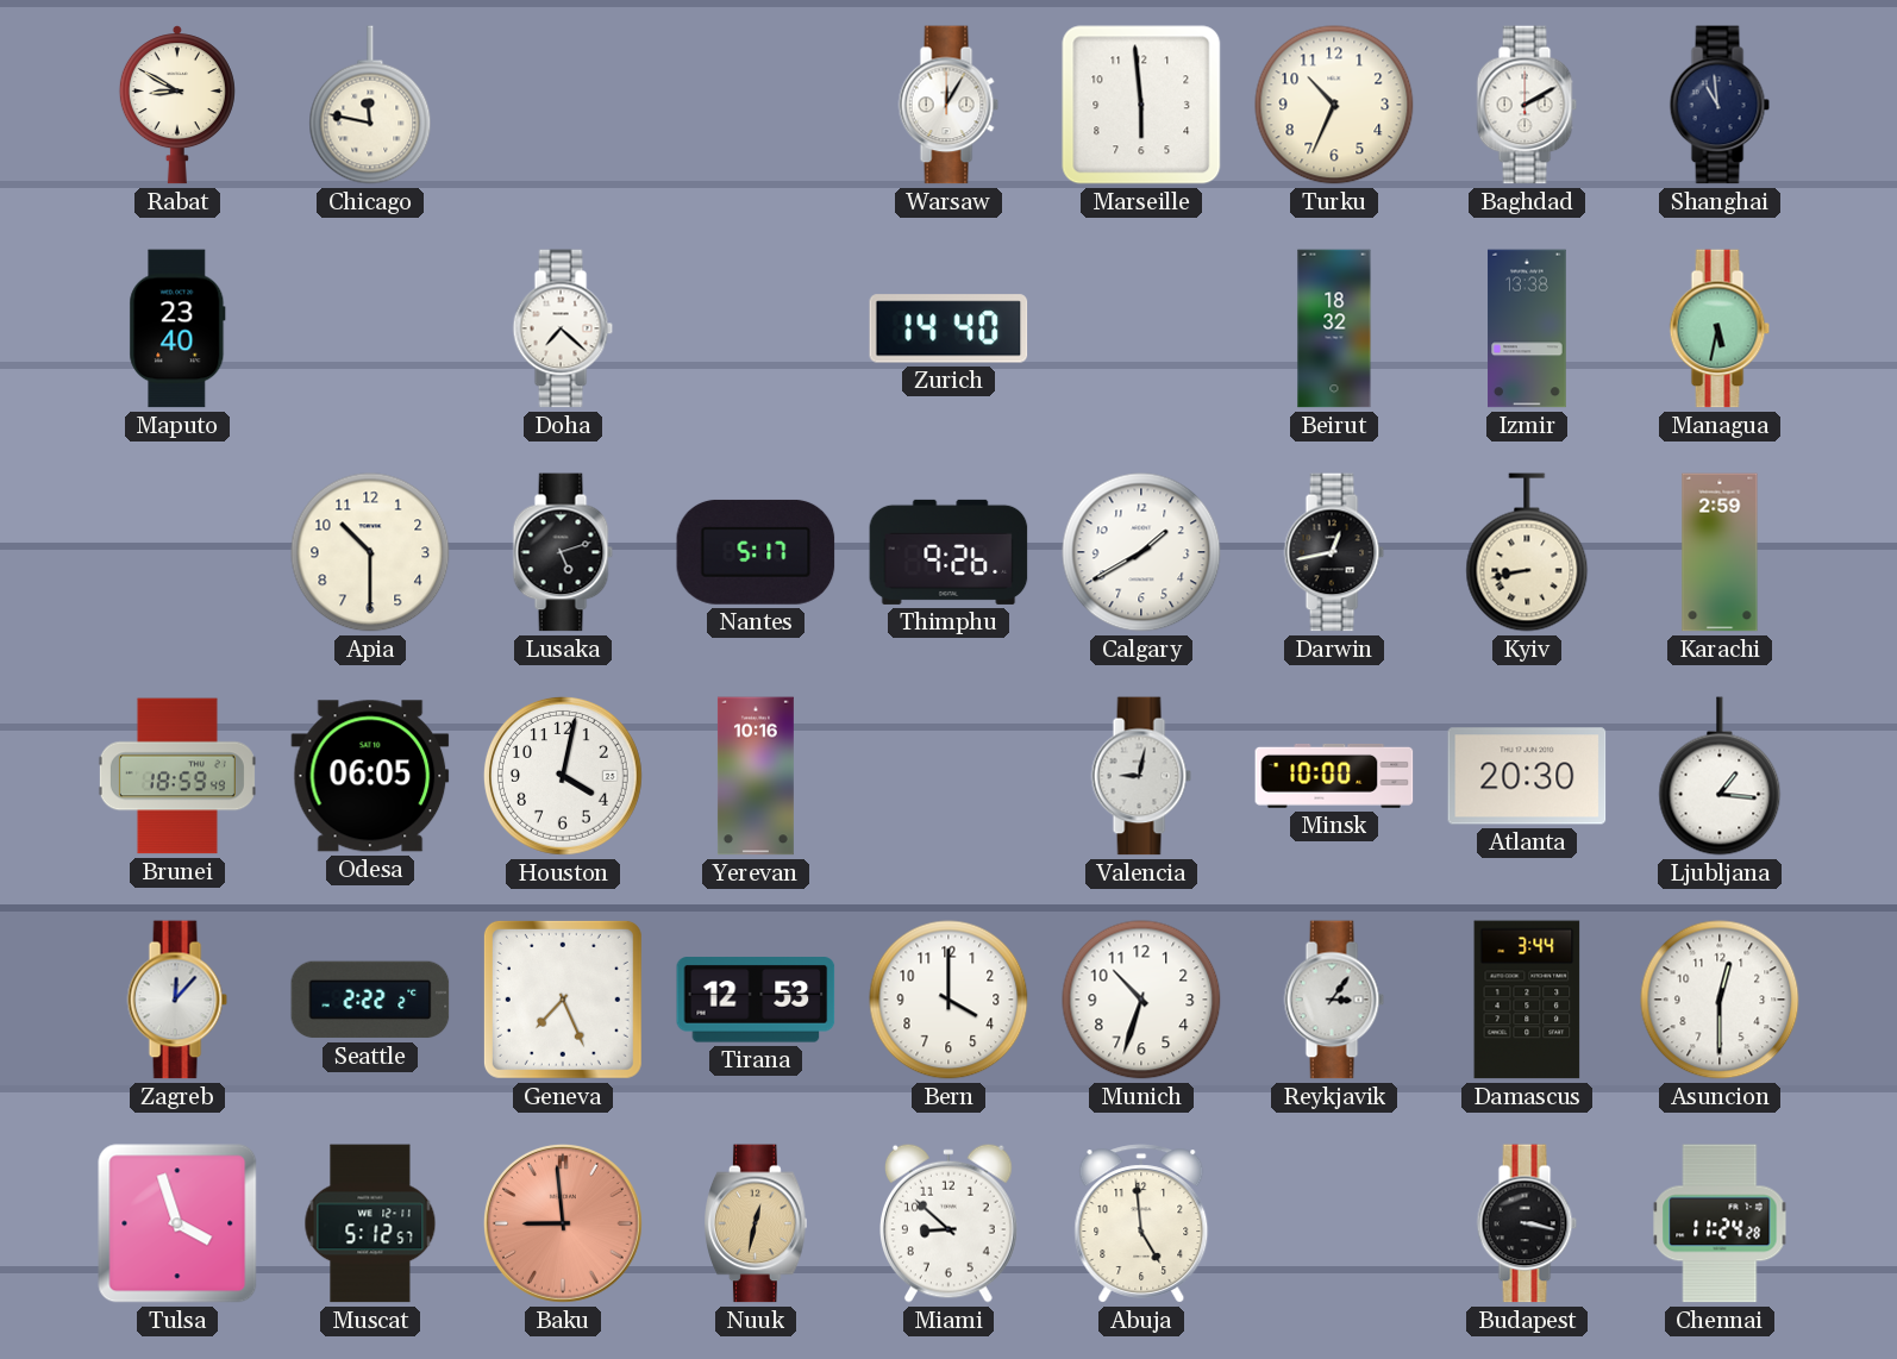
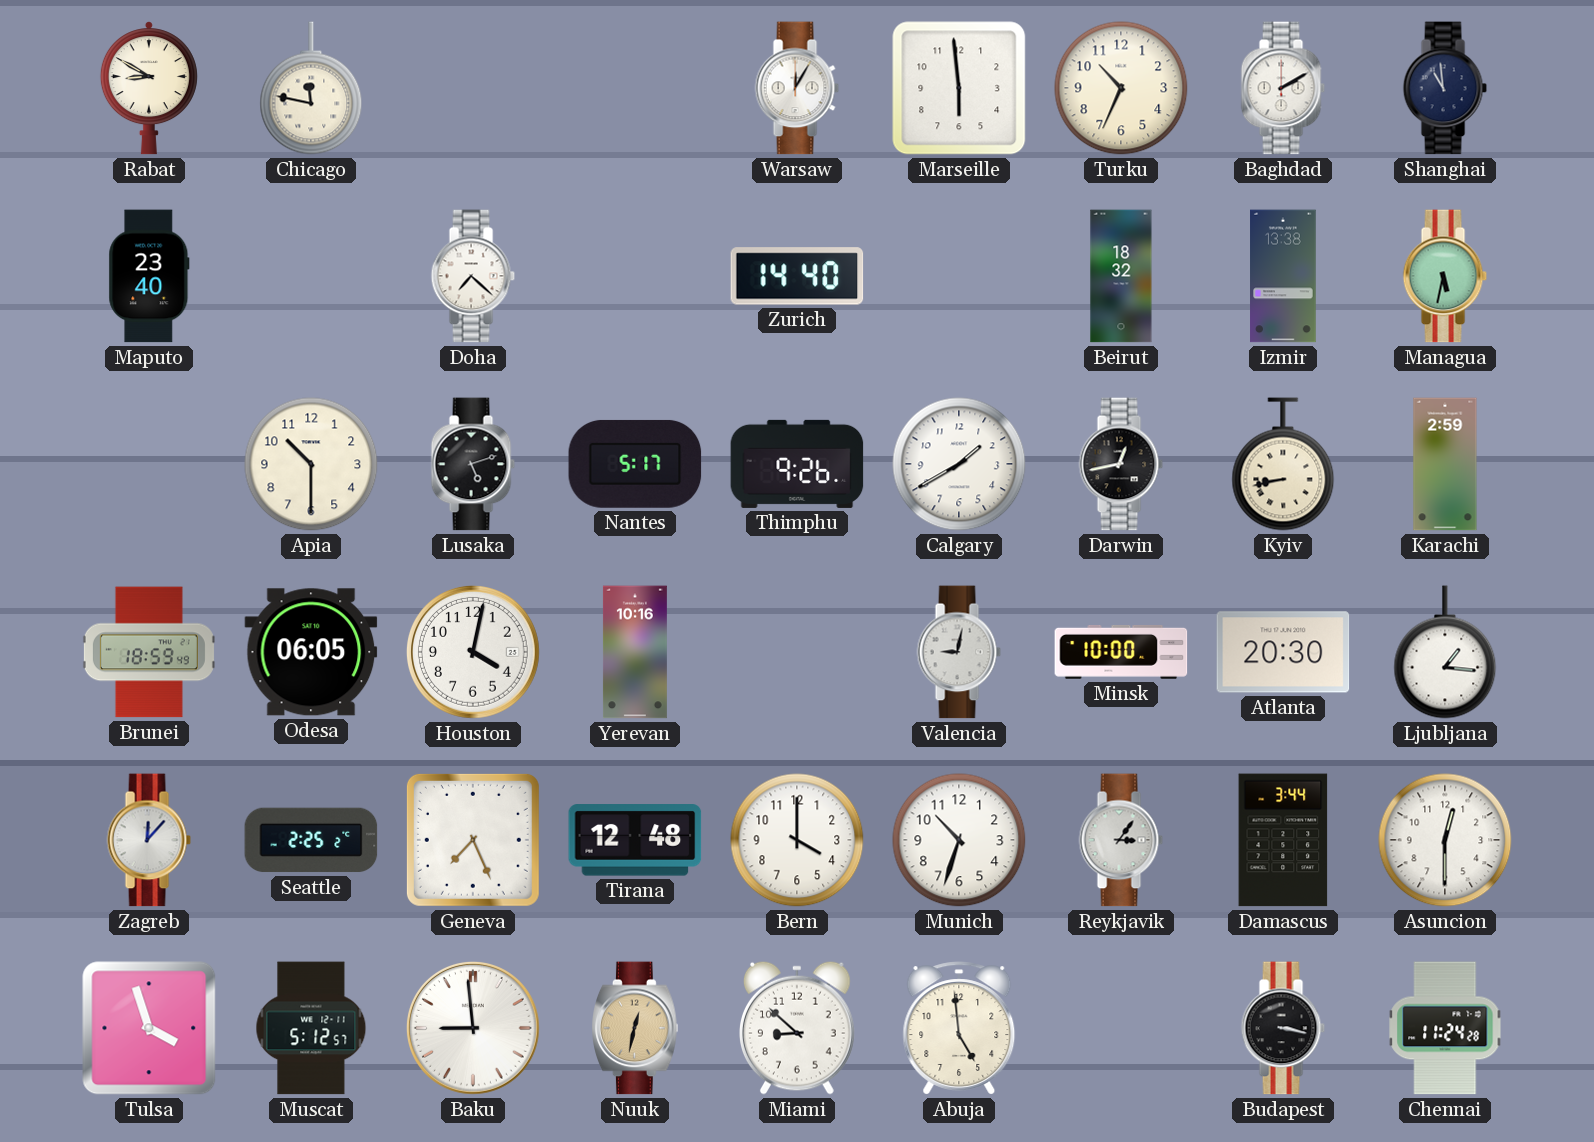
Seattle: 2:22 -> 2:25
Tirana: 12:53 -> 12:48
Baku dial: salmon -> white
